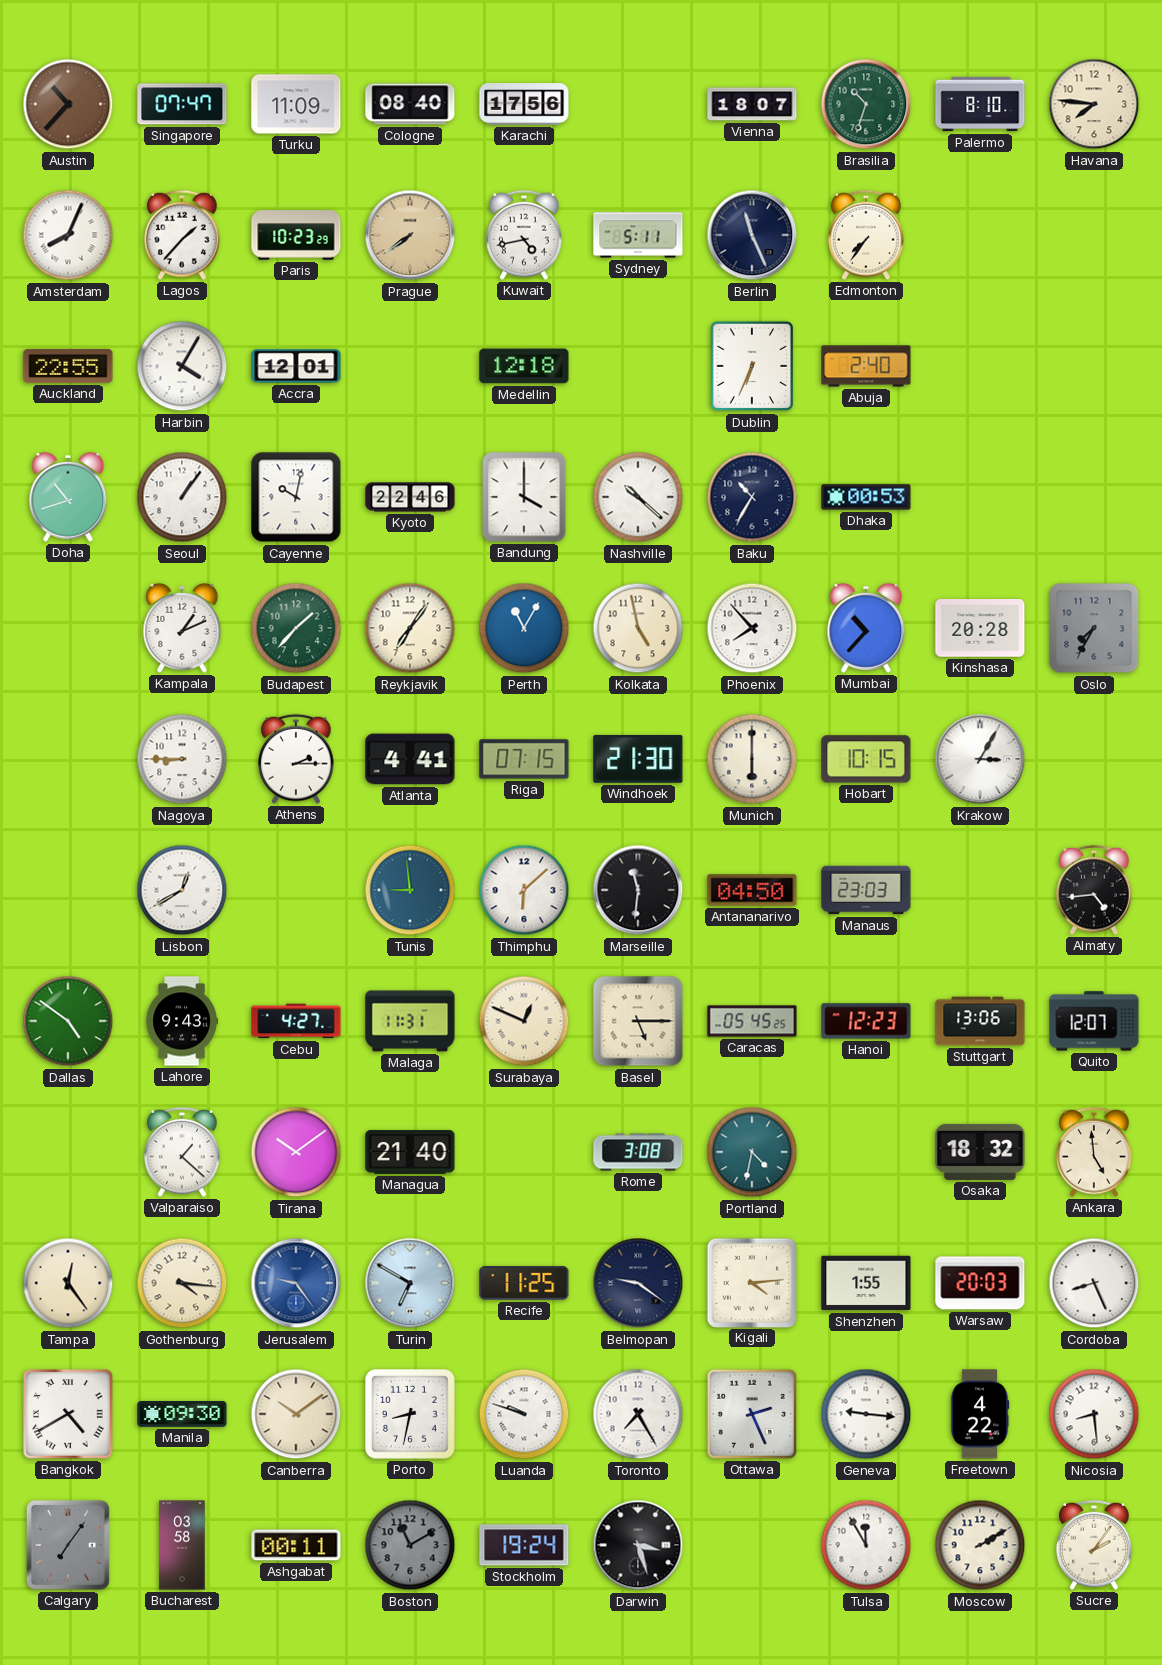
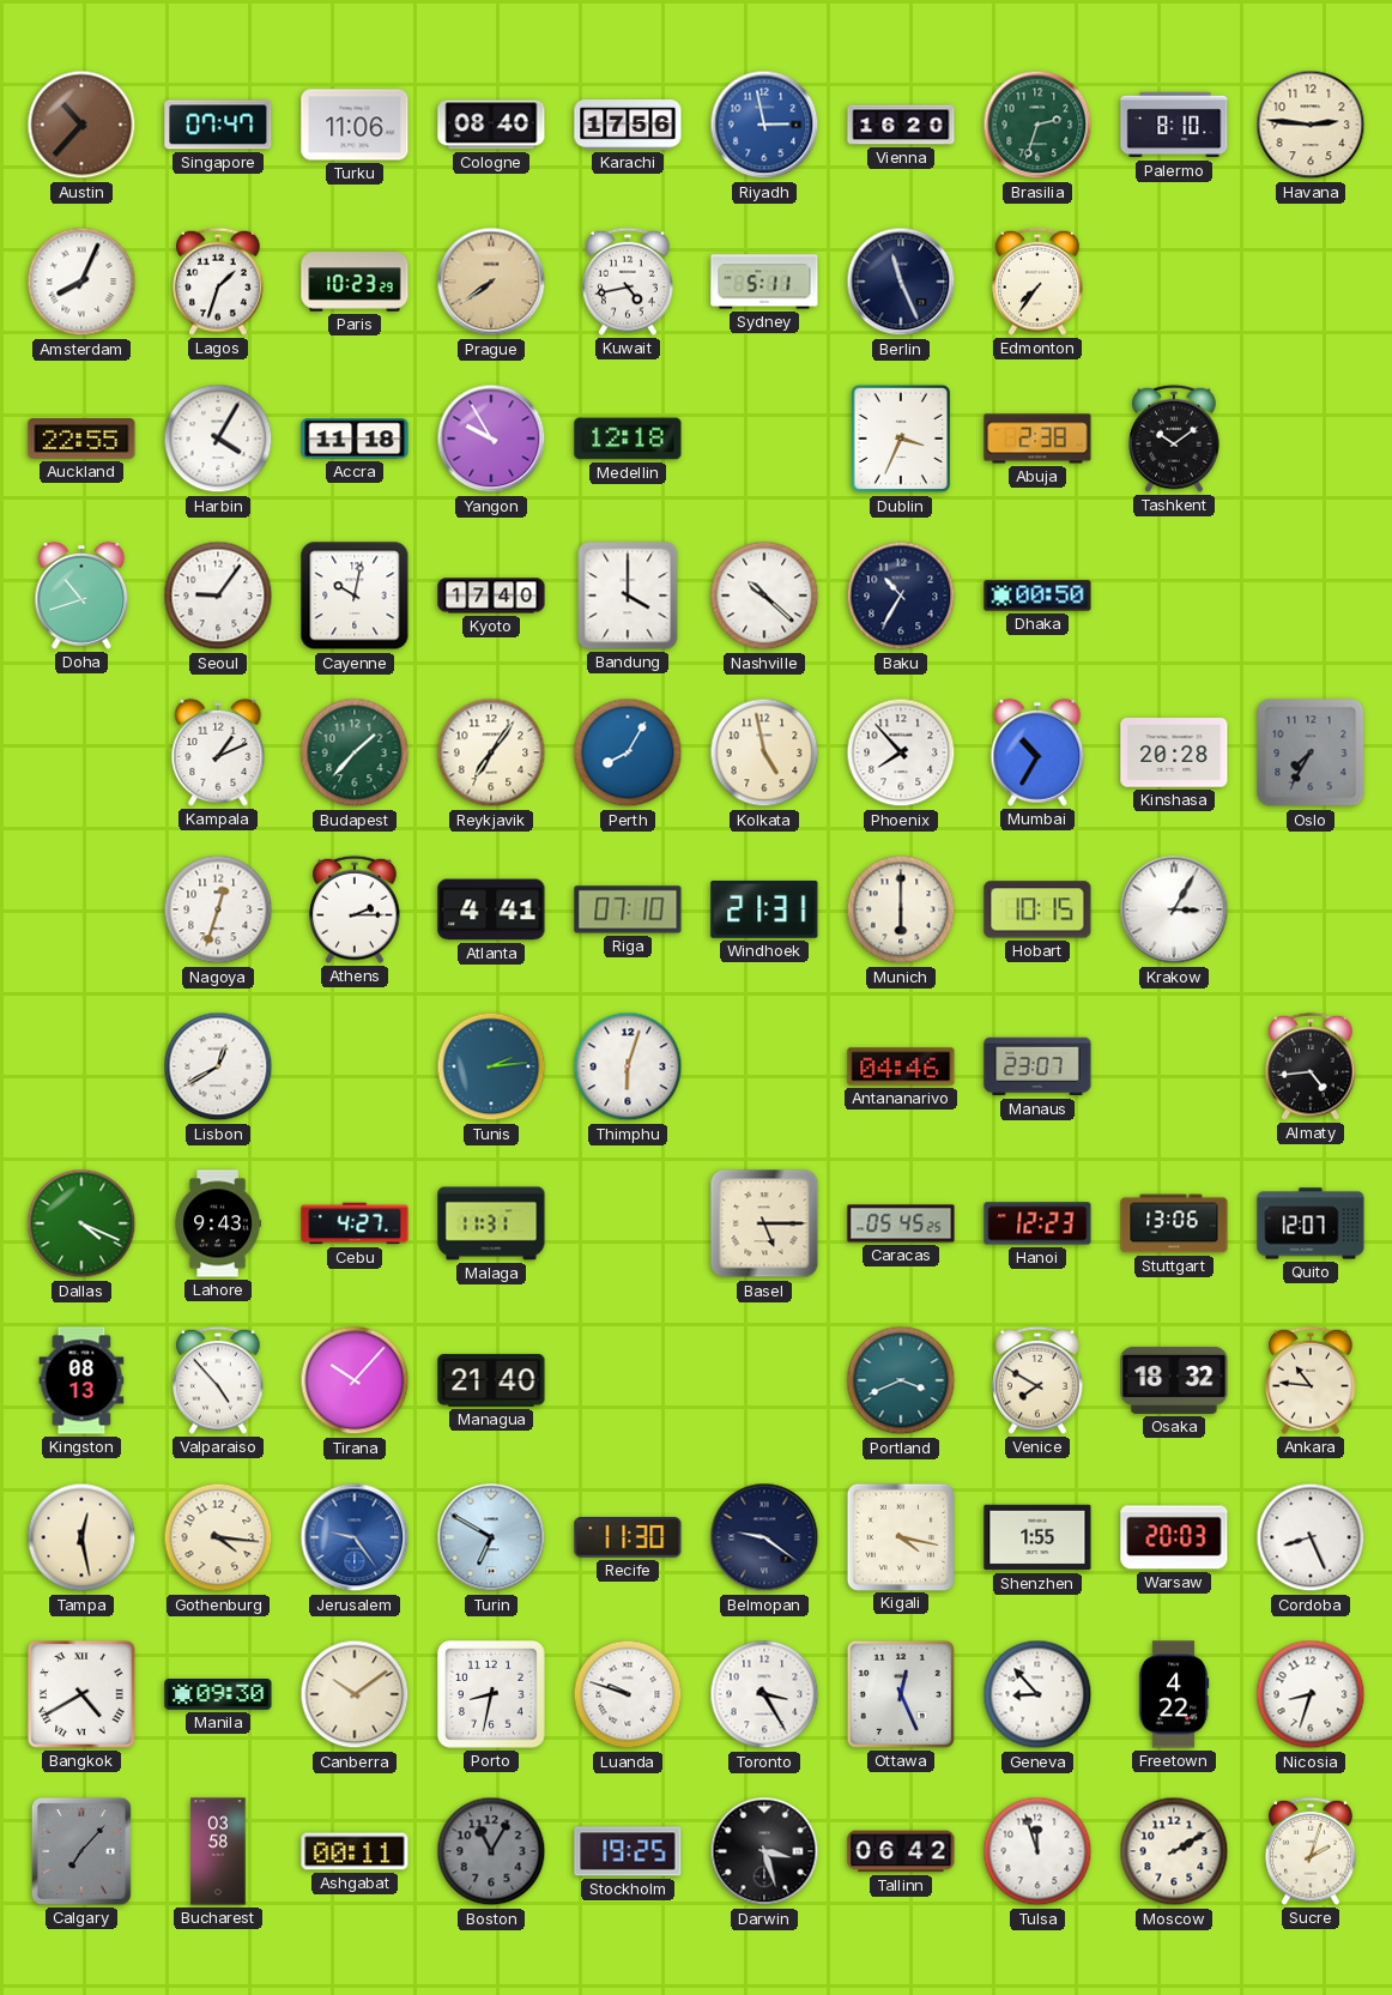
Turku: 11:09 -> 11:06
Riyadh: none -> 2:58
Vienna: 18:07 -> 16:20
Brasilia: 10:33 -> 2:33
Havana: 7:46 -> 2:46
Lagos: 1:37 -> 1:33
Accra: 12:01 -> 11:18
Yangon: none -> 9:55
Dublin: 6:34 -> 3:34
Abuja: 2:40 -> 2:38
Tashkent: none -> 10:09
Seoul: 1:06 -> 9:06
Kyoto: 22:46 -> 17:40
Dhaka: 00:53 -> 00:50
Perth: 11:05 -> 8:05
Mumbai: 10:37 -> 10:35
Nagoya: 8:45 -> 12:33
Riga: 07:15 -> 07:10
Windhoek: 21:30 -> 21:31
Tunis: 8:59 -> 2:14
Thimphu: 6:08 -> 6:03
Marseille: 11:31 -> none
Antananarivo: 04:50 -> 04:46
Manaus: 23:03 -> 23:07
Dallas: 4:51 -> 4:19
Surabaya: 12:49 -> none
Kingston: none -> 08:13
Valparaiso: 1:22 -> 4:53
Tirana: 10:09 -> 10:07
Rome: 3:08 -> none
Portland: 4:32 -> 3:41
Venice: none -> 7:50
Ankara: 4:59 -> 10:46
Tampa: 12:24 -> 12:28
Recife: 11:25 -> 11:30
Kigali: 4:14 -> 4:17
Toronto: 7:25 -> 3:25
Ottawa: 2:26 -> 12:26
Geneva: 9:16 -> 8:53
Nicosia: 8:29 -> 8:33
Calgary: 7:06 -> 7:07
Boston: 11:10 -> 11:05
Stockholm: 19:24 -> 19:25
Tallinn: none -> 06:42
Tulsa: 11:55 -> 11:57
Sucre: 2:06 -> 2:03
